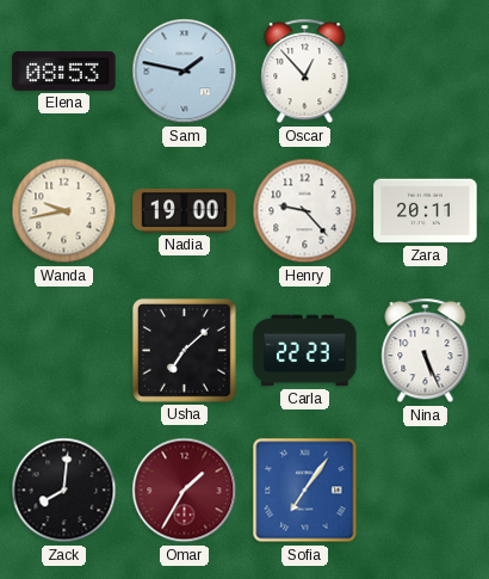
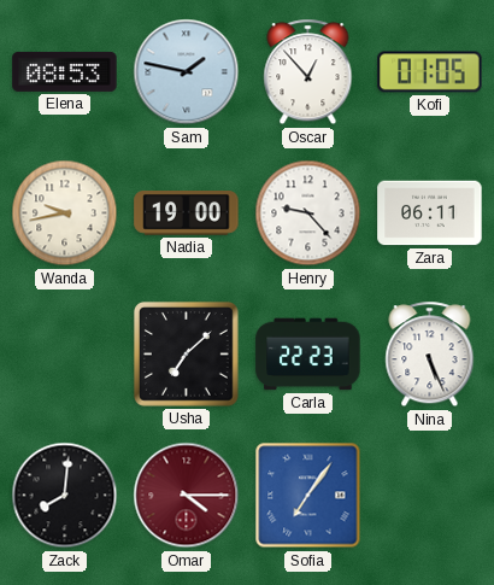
Kofi: none -> 01:05
Zara: 20:11 -> 06:11
Omar: 1:35 -> 4:15
